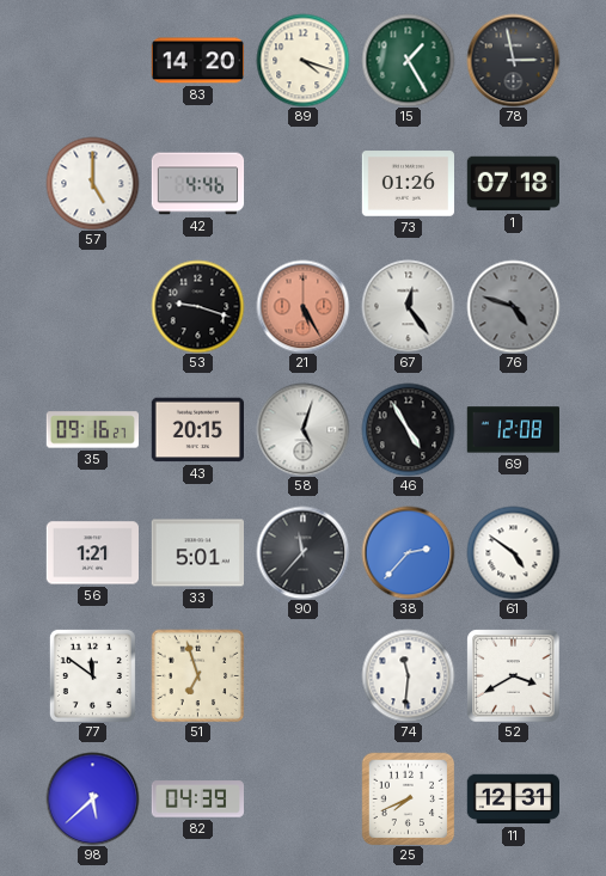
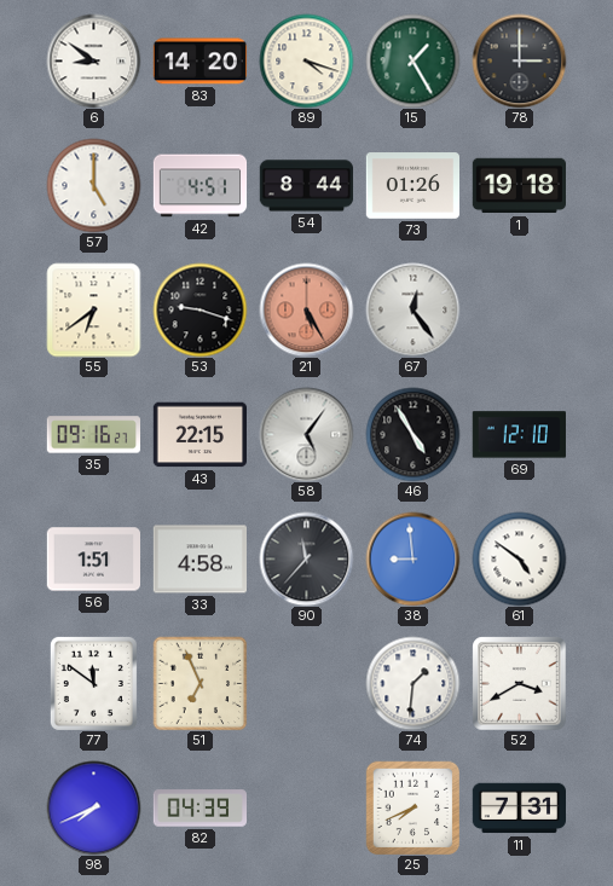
6: none -> 8:51
78: 2:58 -> 3:00
42: 4:46 -> 4:51
54: none -> 8:44
1: 07:18 -> 19:18
55: none -> 6:39
76: 4:48 -> none
43: 20:15 -> 22:15
58: 5:03 -> 5:06
69: 12:08 -> 12:10
56: 1:21 -> 1:51
33: 5:01 -> 4:58
38: 2:37 -> 8:59
51: 6:57 -> 6:56
74: 11:31 -> 1:31
98: 5:38 -> 7:41
11: 12:31 -> 7:31
